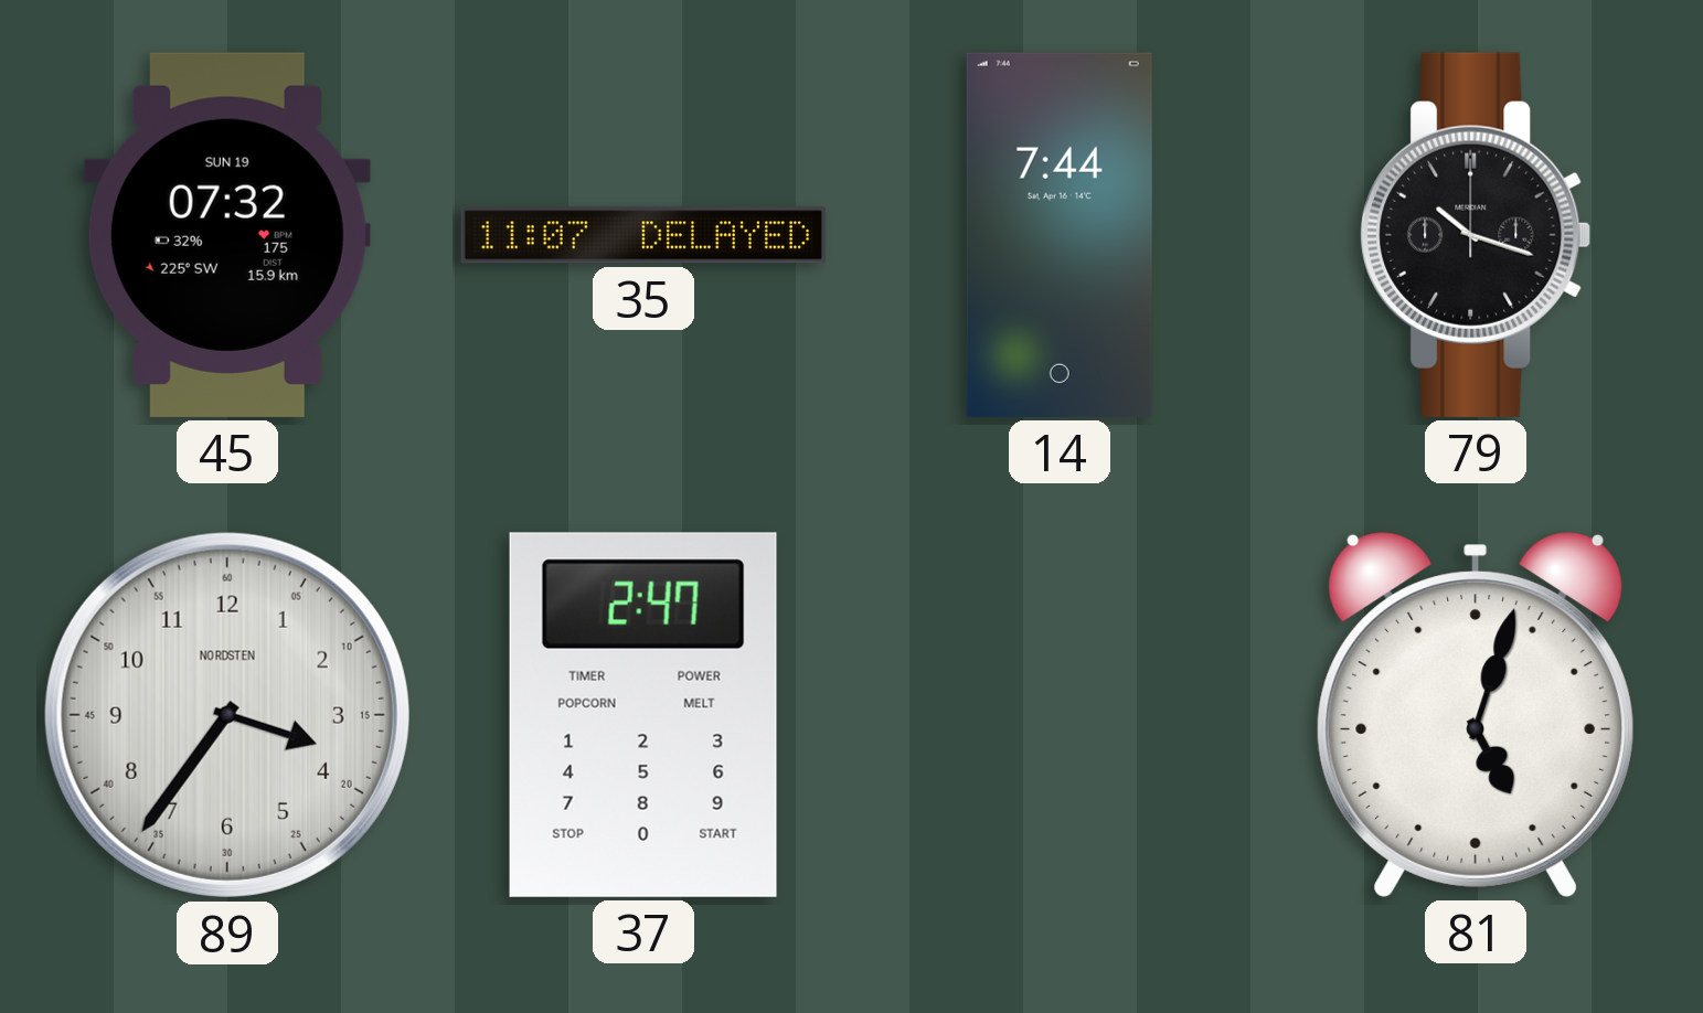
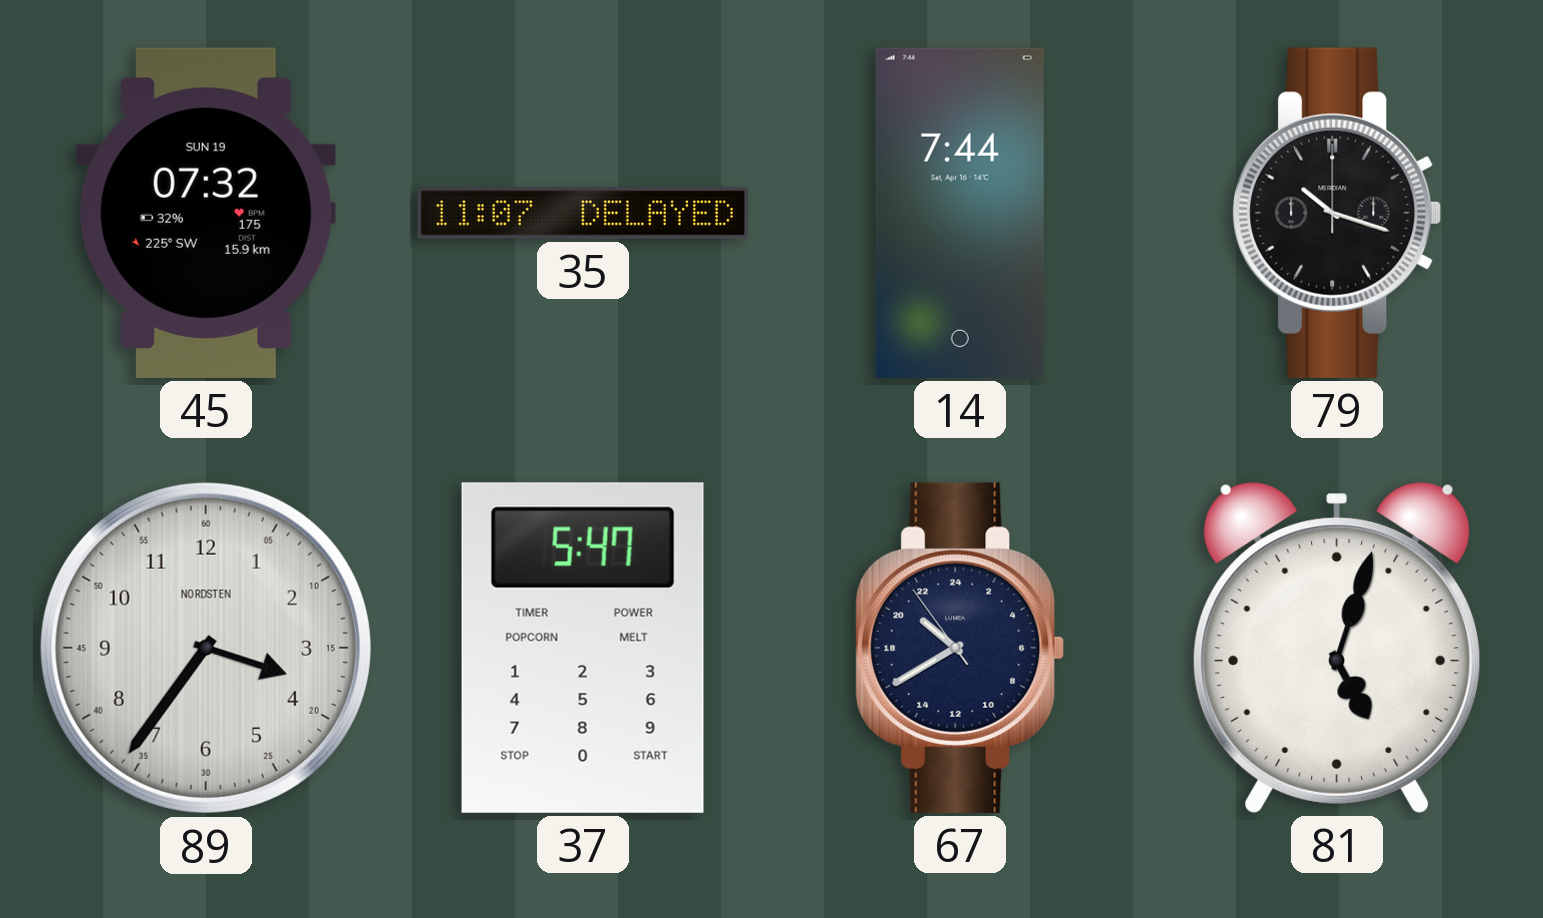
37: 2:47 -> 5:47
67: none -> 20:39
